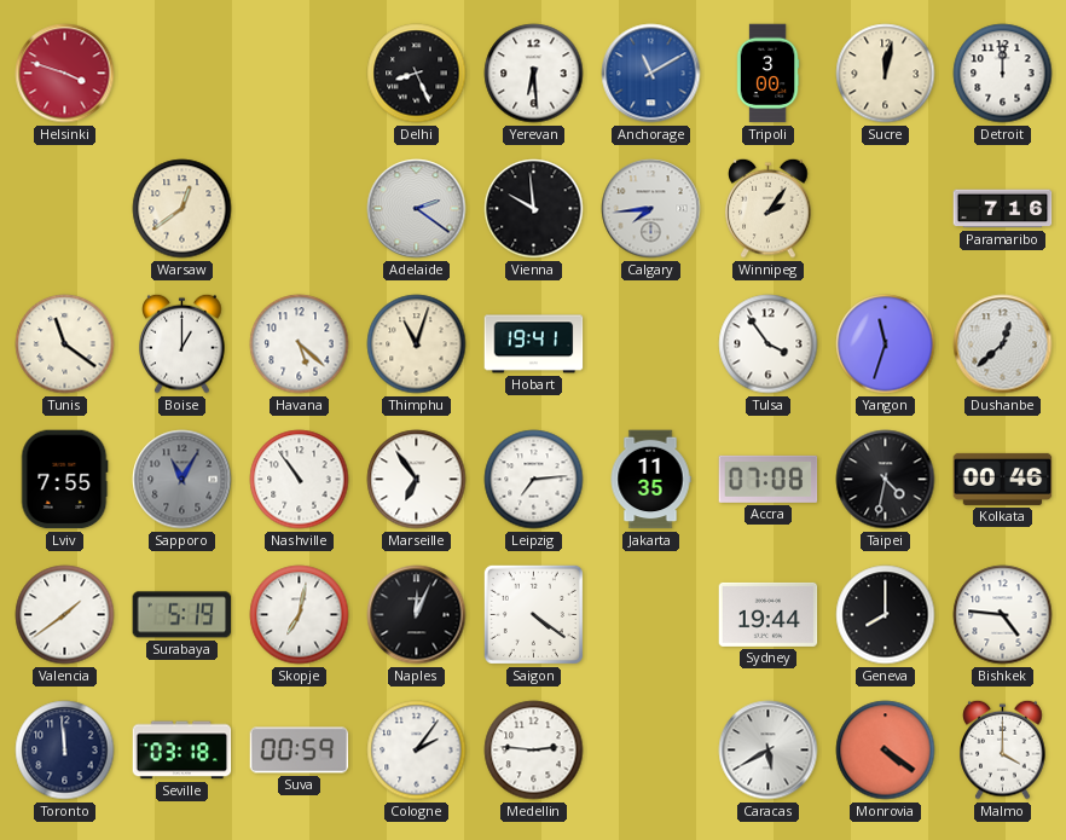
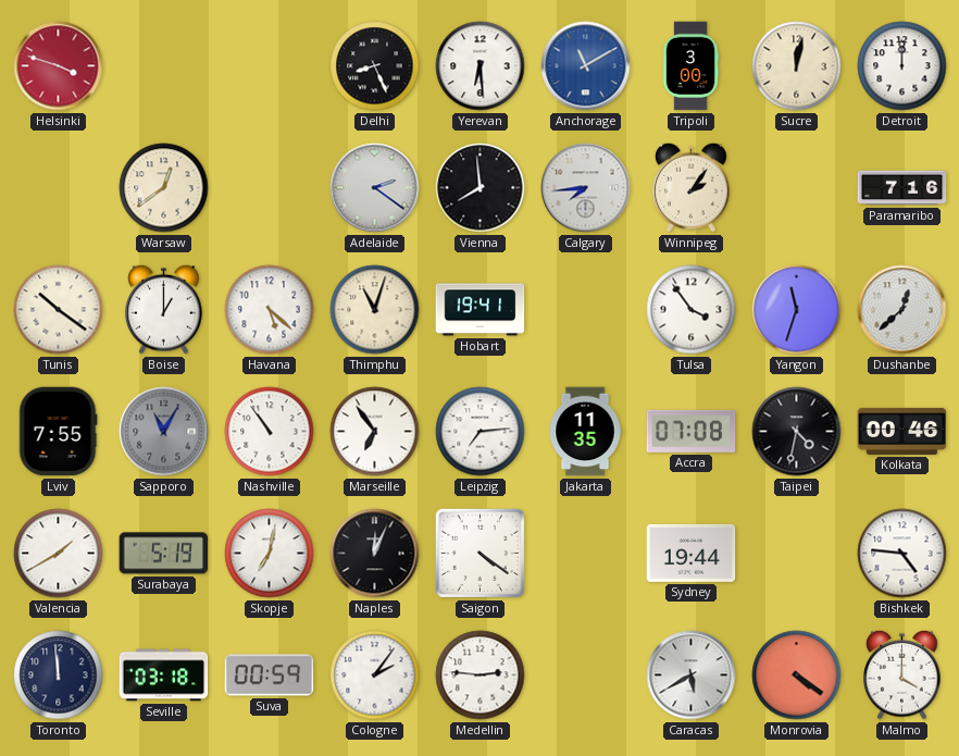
Vienna: 9:59 -> 7:59
Tunis: 11:21 -> 10:21
Valencia: 1:39 -> 1:40
Geneva: 8:00 -> none
